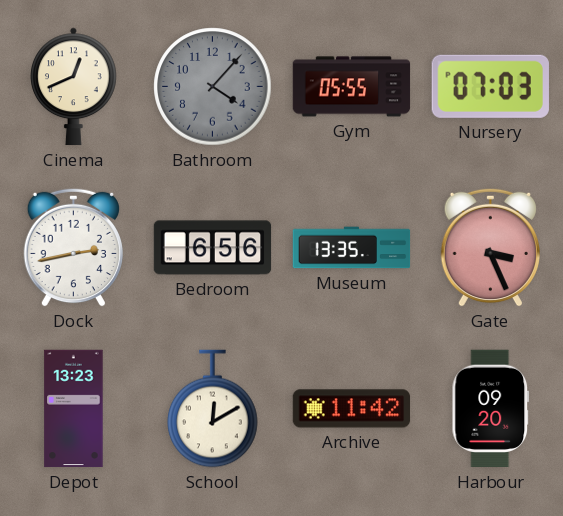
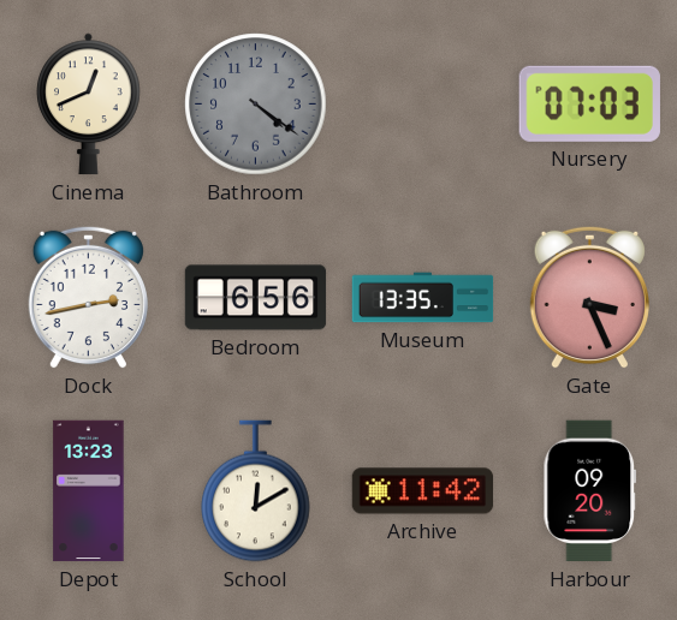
Bathroom: 4:07 -> 4:21
Gym: 05:55 -> none
